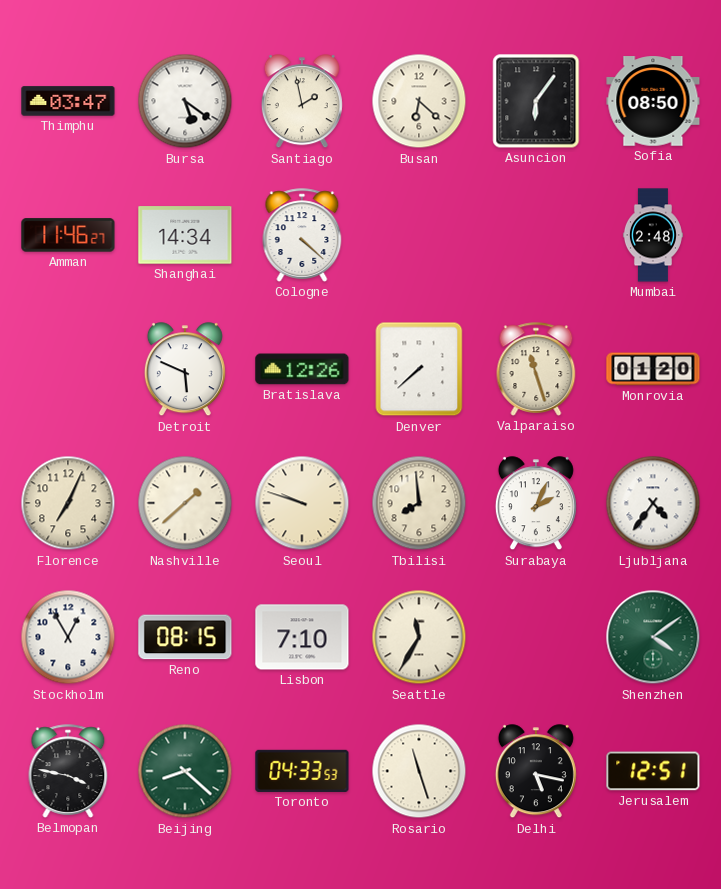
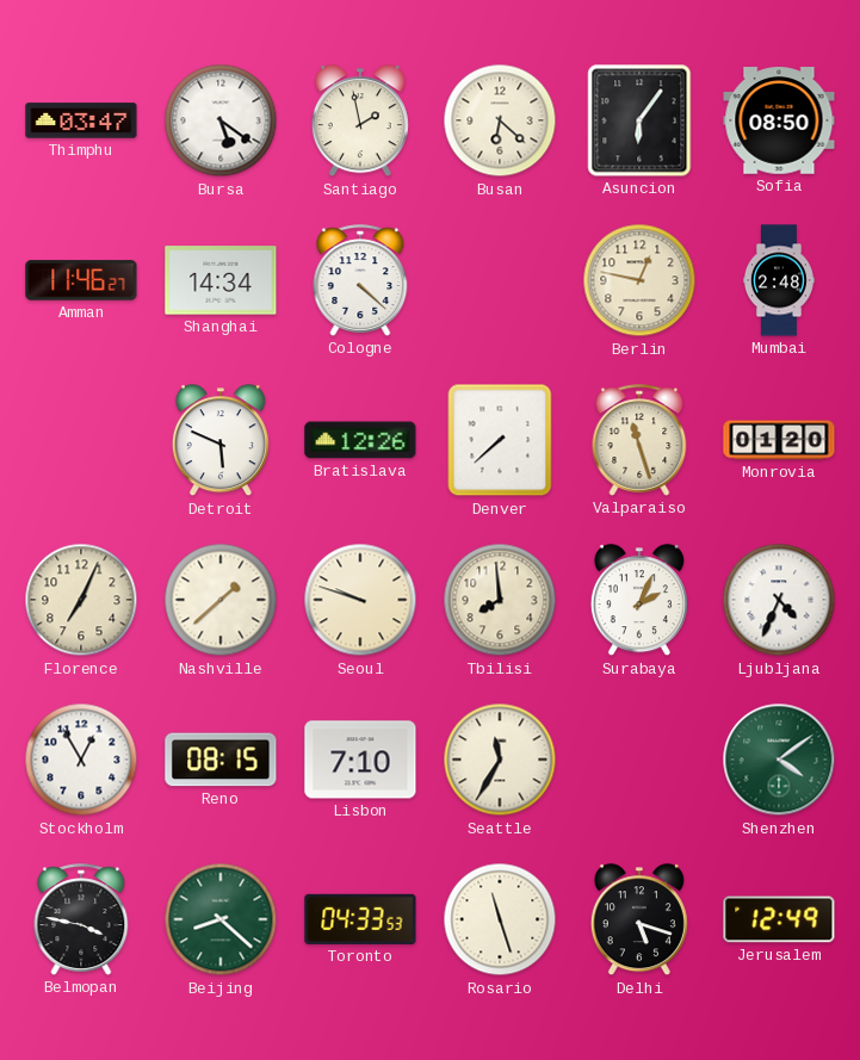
Berlin: none -> 12:47
Ljubljana: 4:36 -> 4:34
Delhi: 5:17 -> 5:18
Jerusalem: 12:51 -> 12:49
